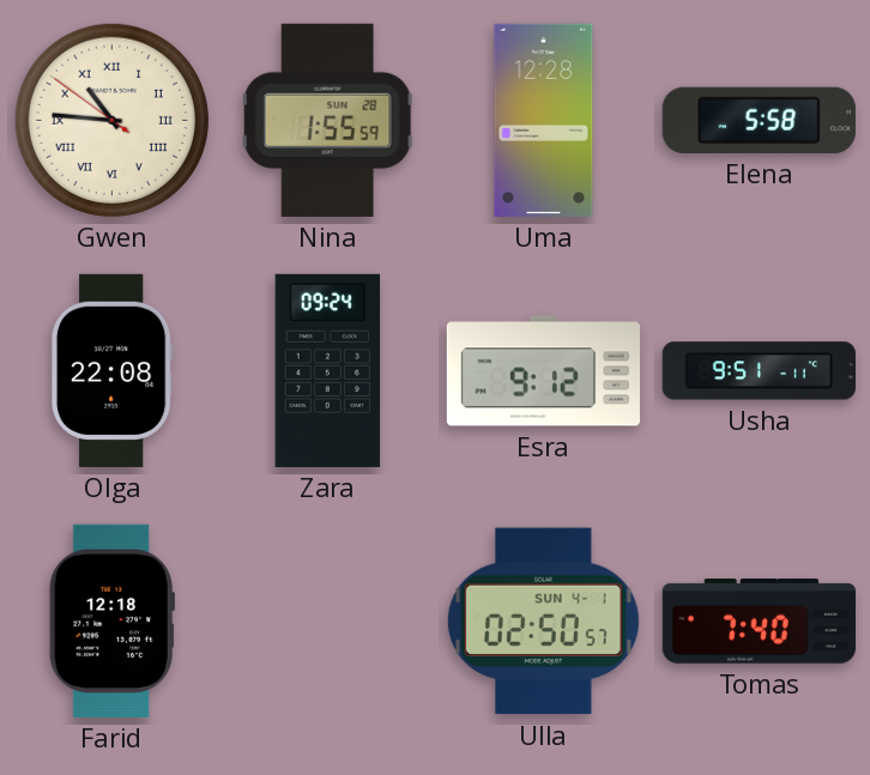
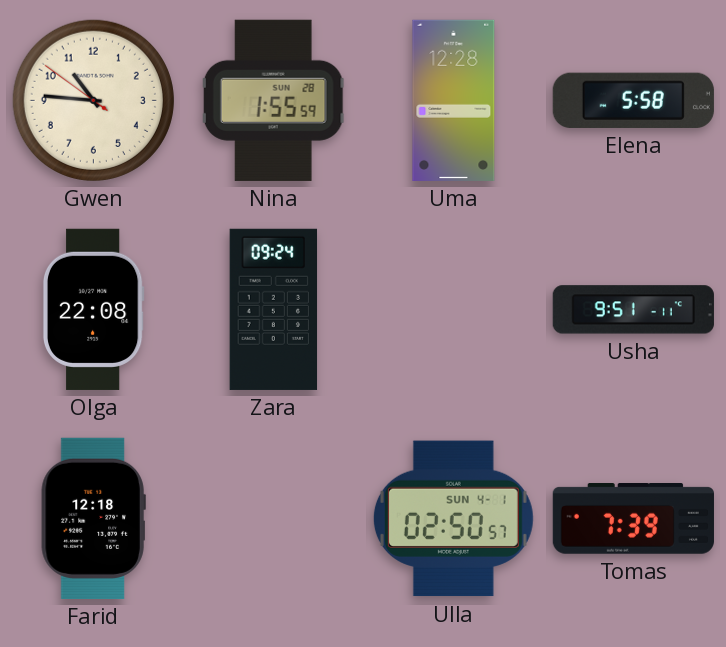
Gwen numerals: Roman -> Arabic
Esra: 9:12 -> none
Tomas: 7:40 -> 7:39
